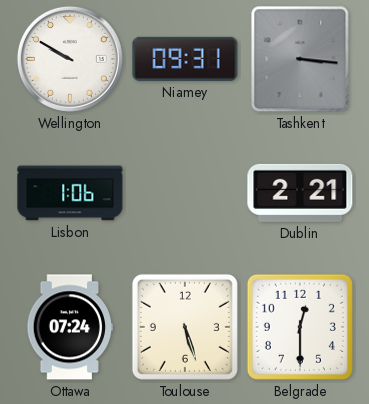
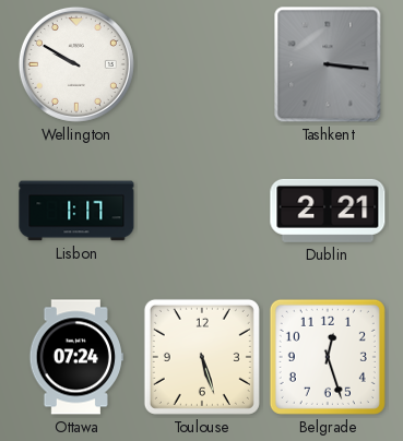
Niamey: 09:31 -> none
Lisbon: 1:06 -> 1:17
Belgrade: 12:30 -> 12:27
